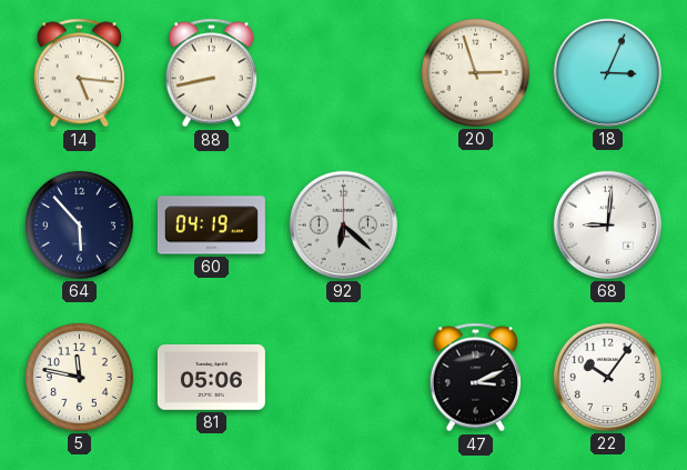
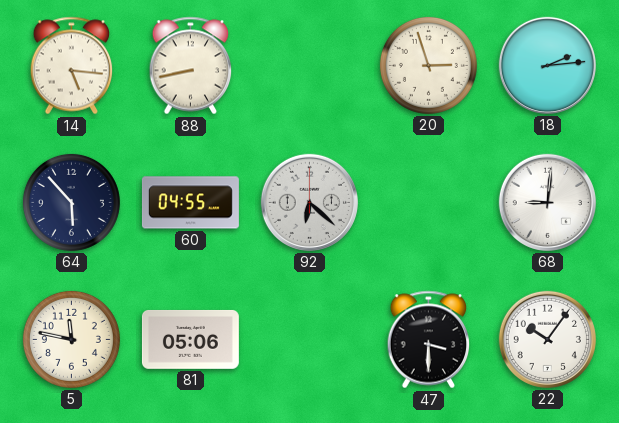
18: 3:04 -> 2:14
60: 04:19 -> 04:55
47: 3:11 -> 3:30
